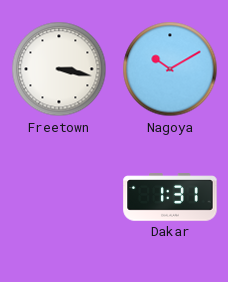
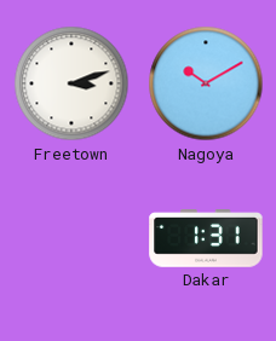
Freetown: 3:17 -> 3:12
